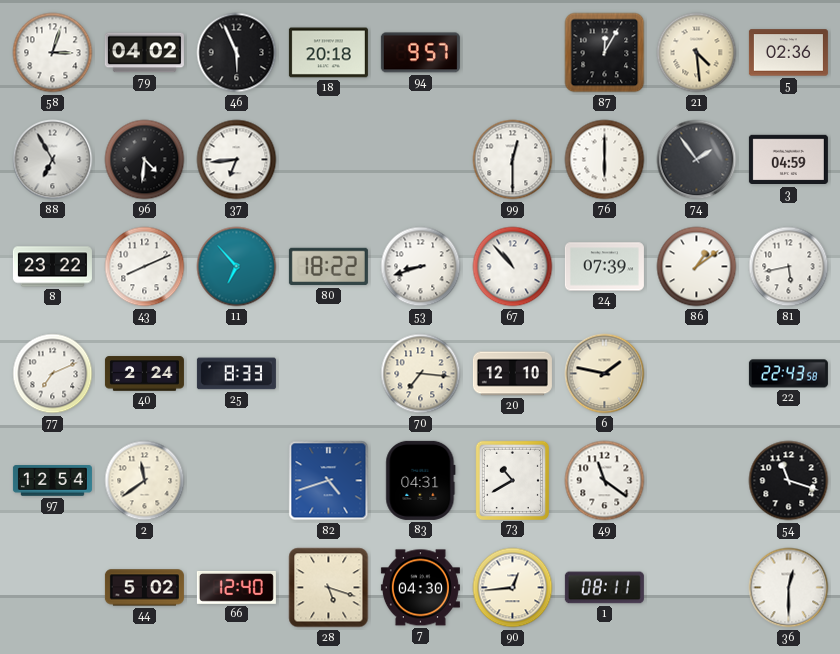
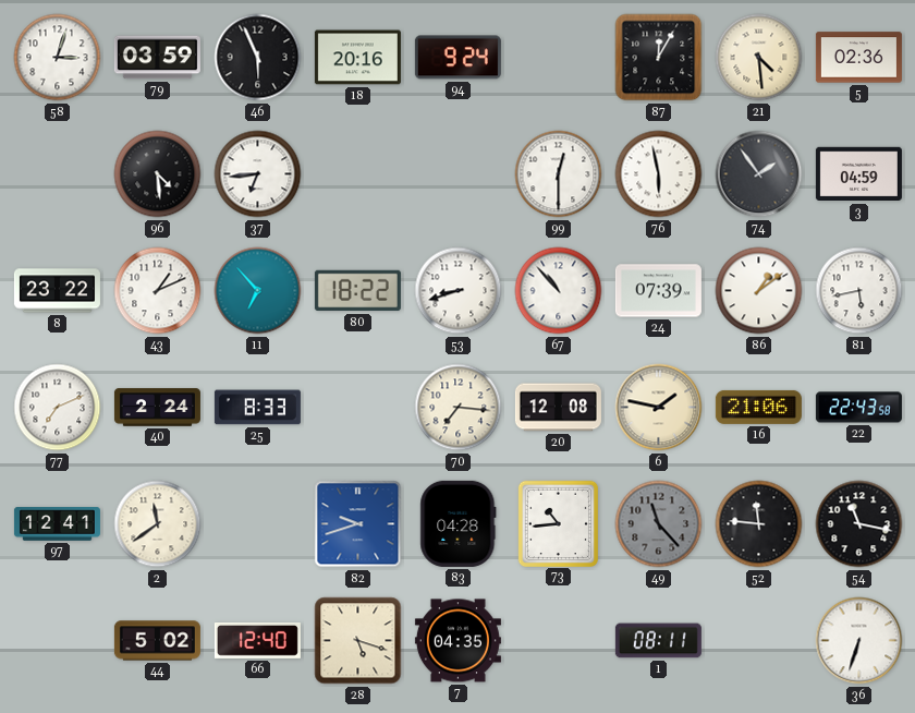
79: 04:02 -> 03:59
18: 20:18 -> 20:16
94: 9:57 -> 9:24
88: 6:55 -> none
96: 4:31 -> 4:29
76: 6:00 -> 5:58
43: 8:11 -> 1:11
20: 12:10 -> 12:08
16: none -> 21:06
97: 12:54 -> 12:41
82: 4:42 -> 9:42
83: 04:31 -> 04:28
73: 10:40 -> 10:44
49: 11:21 -> 11:23
49 dial: white -> grey
52: none -> 11:46
54: 11:18 -> 11:17
7: 04:30 -> 04:35
90: 12:44 -> none
36: 12:30 -> 6:33
